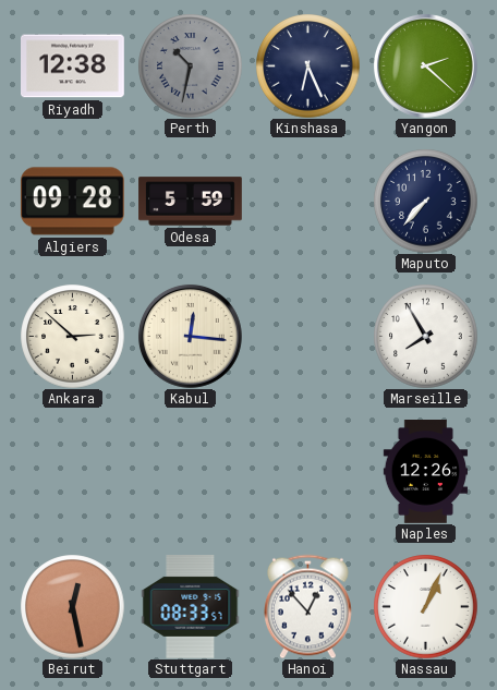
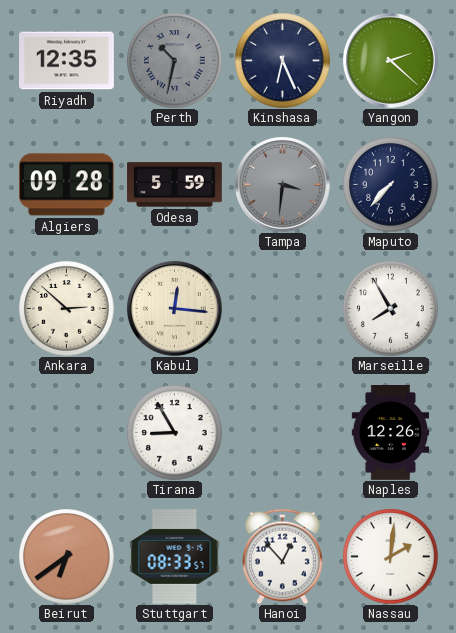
Riyadh: 12:38 -> 12:35
Tampa: none -> 3:31
Tirana: none -> 8:55
Beirut: 12:28 -> 6:39
Nassau: 1:04 -> 2:01
